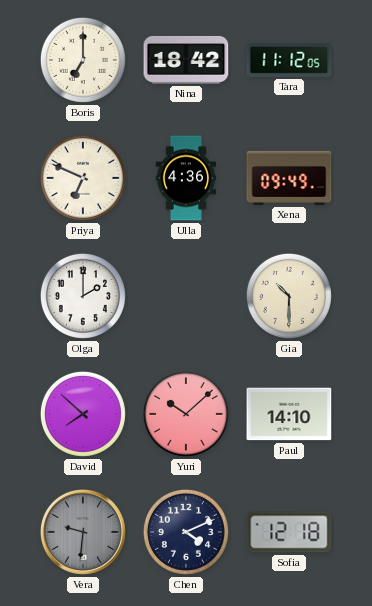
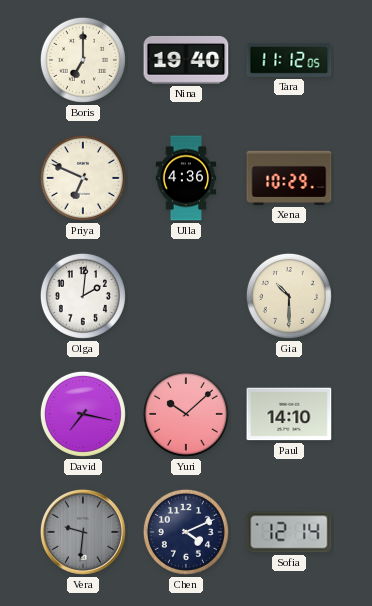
Nina: 18:42 -> 19:40
Xena: 09:49 -> 10:29
Olga: 2:00 -> 2:01
David: 7:52 -> 7:17
Sofia: 12:18 -> 12:14
